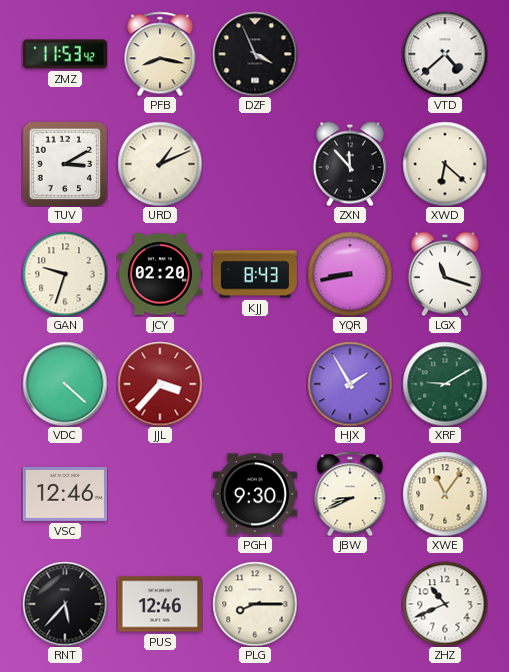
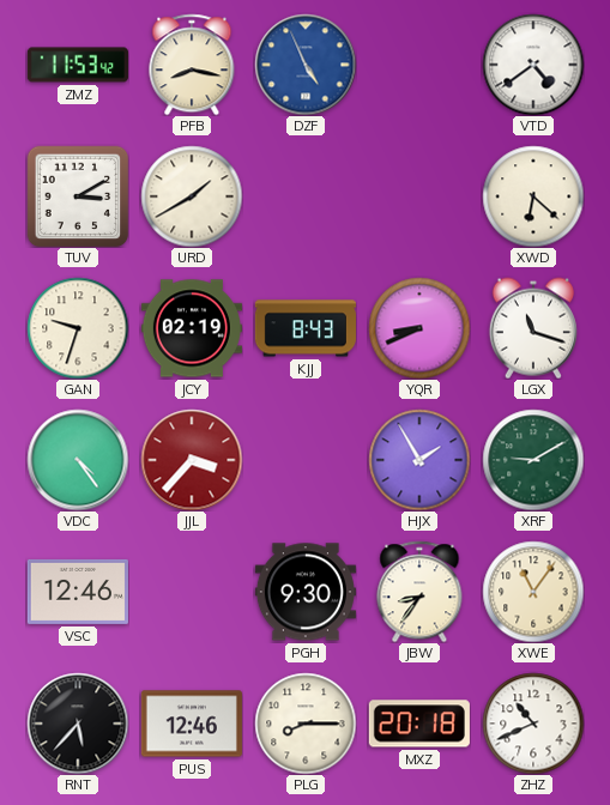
DZF: 3:56 -> 4:56
DZF dial: black -> blue
VTD: 4:38 -> 4:39
URD: 1:11 -> 1:40
ZXN: 11:53 -> none
JCY: 02:20 -> 02:19
YQR: 8:43 -> 8:41
VDC: 4:22 -> 4:24
JBW: 8:41 -> 8:36
MXZ: none -> 20:18
